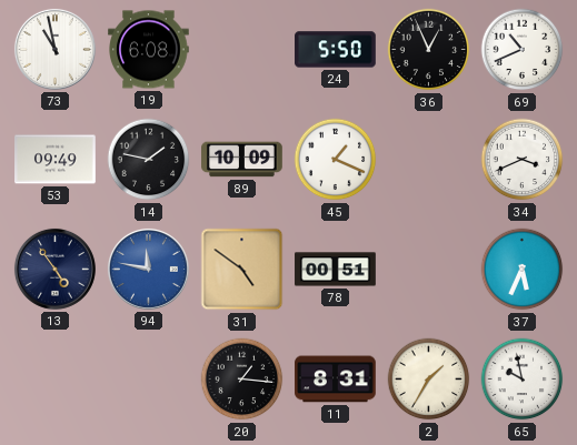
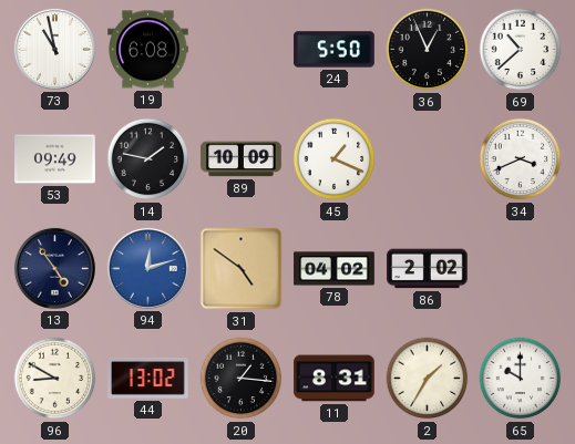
69: 10:41 -> 10:38
94: 11:47 -> 12:12
78: 00:51 -> 04:02
86: none -> 2:02
37: 5:34 -> none
96: none -> 8:50
44: none -> 13:02
65: 9:58 -> 10:00
